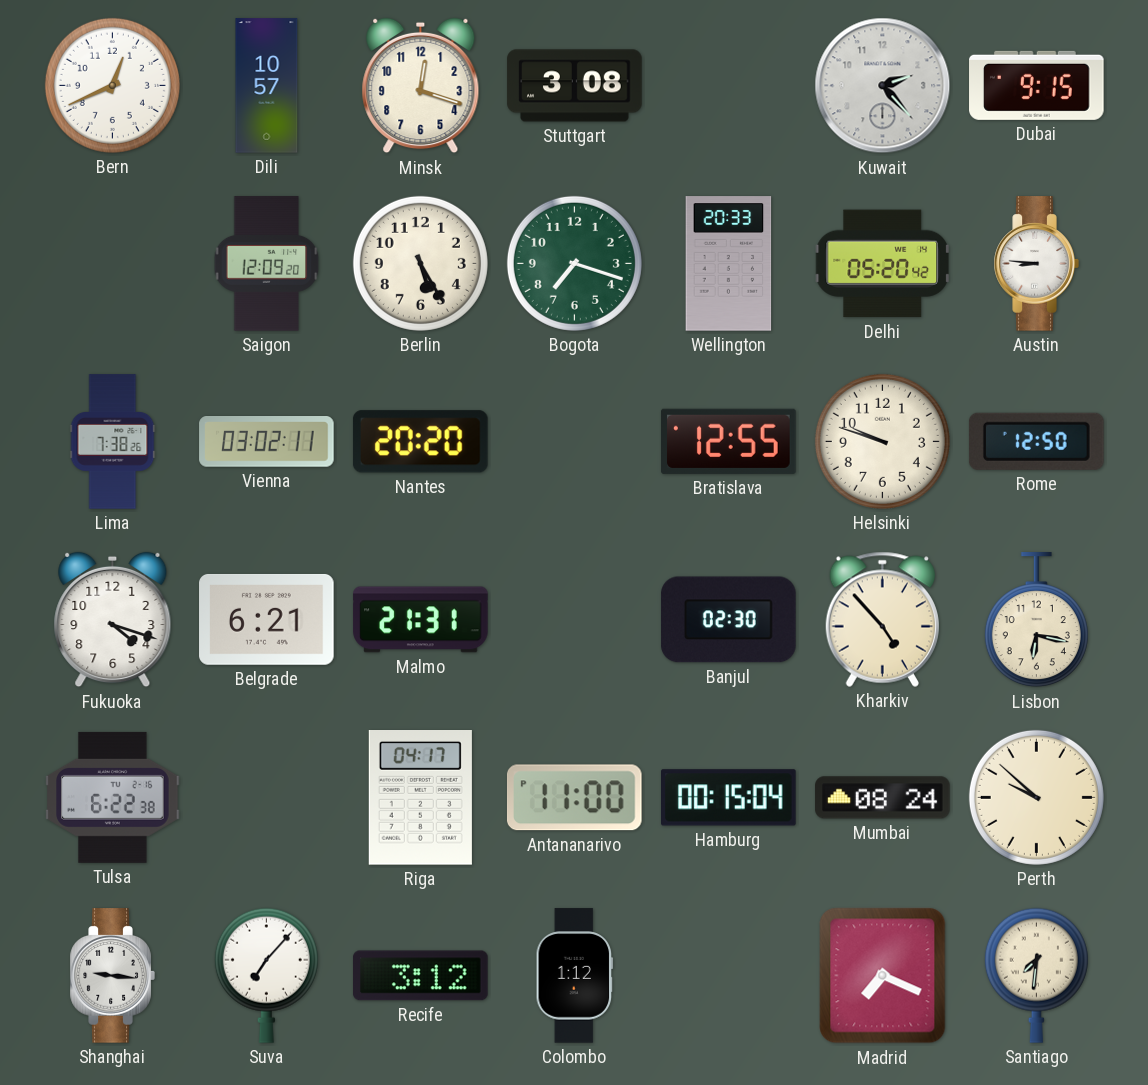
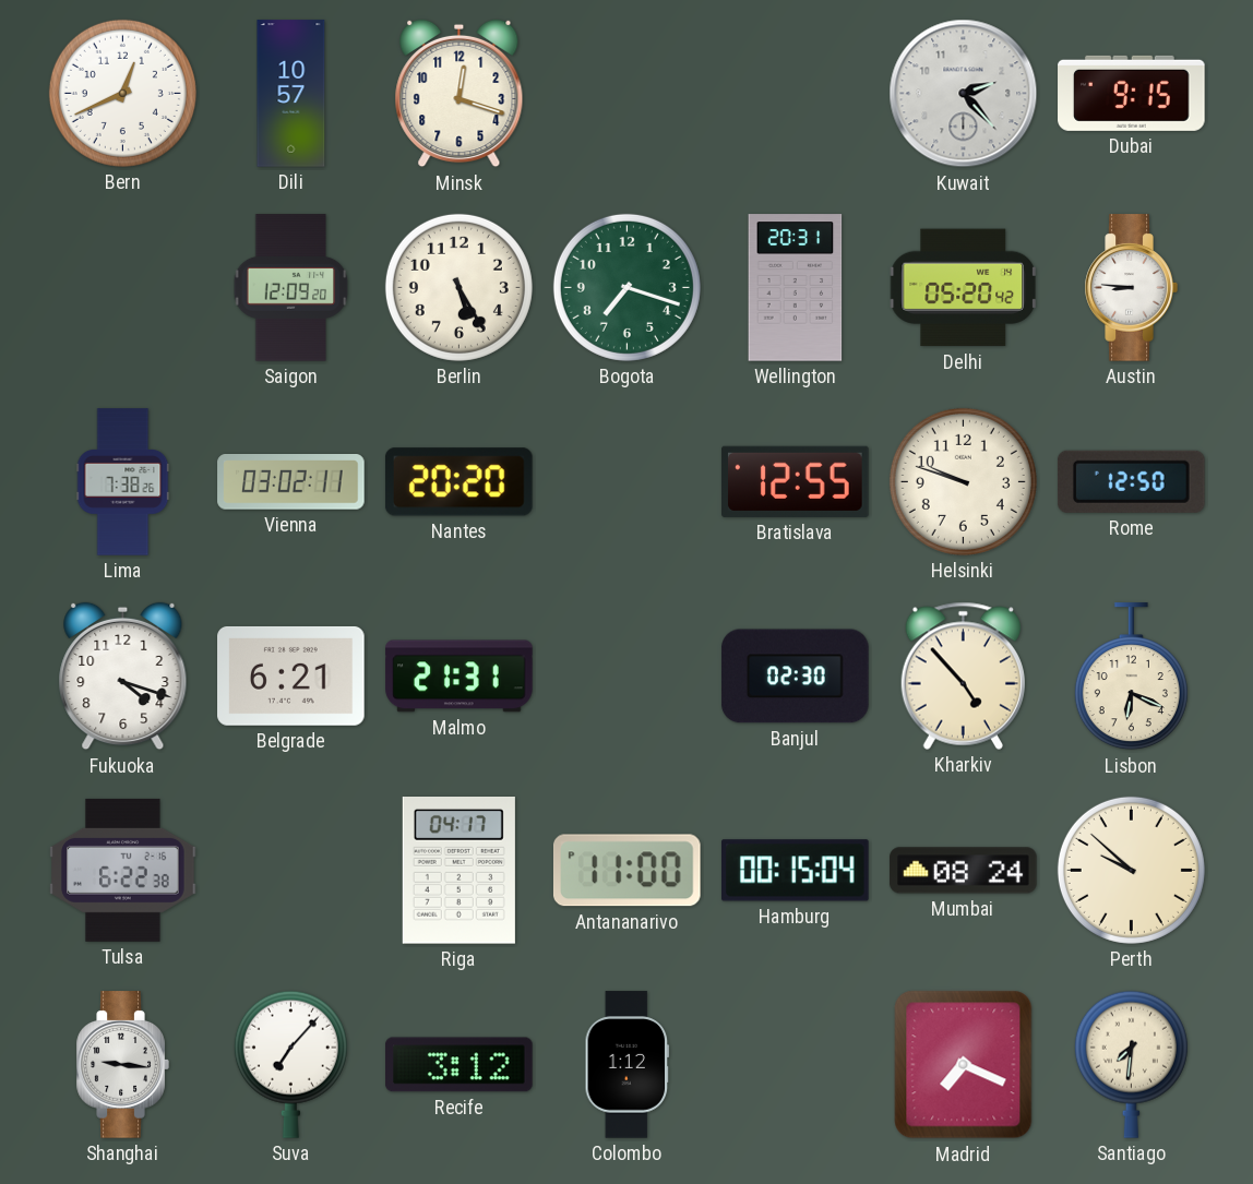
Stuttgart: 3:08 -> none
Wellington: 20:33 -> 20:31
Lisbon: 6:17 -> 6:19
